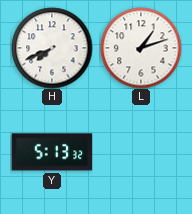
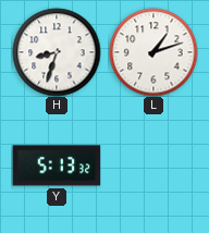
H: 7:41 -> 8:33
